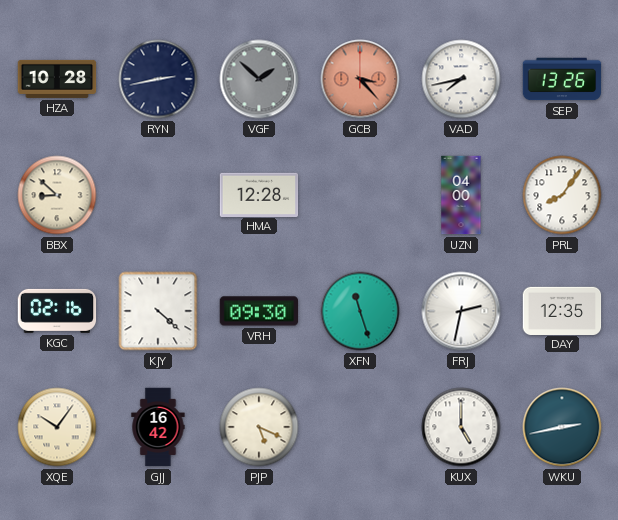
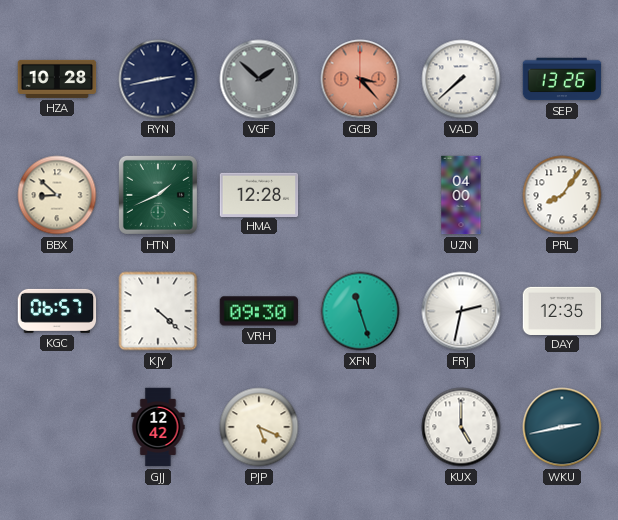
VAD: 7:43 -> 7:38
HTN: none -> 1:41
KGC: 02:16 -> 06:57
XQE: 10:06 -> none
GJJ: 16:42 -> 12:42
